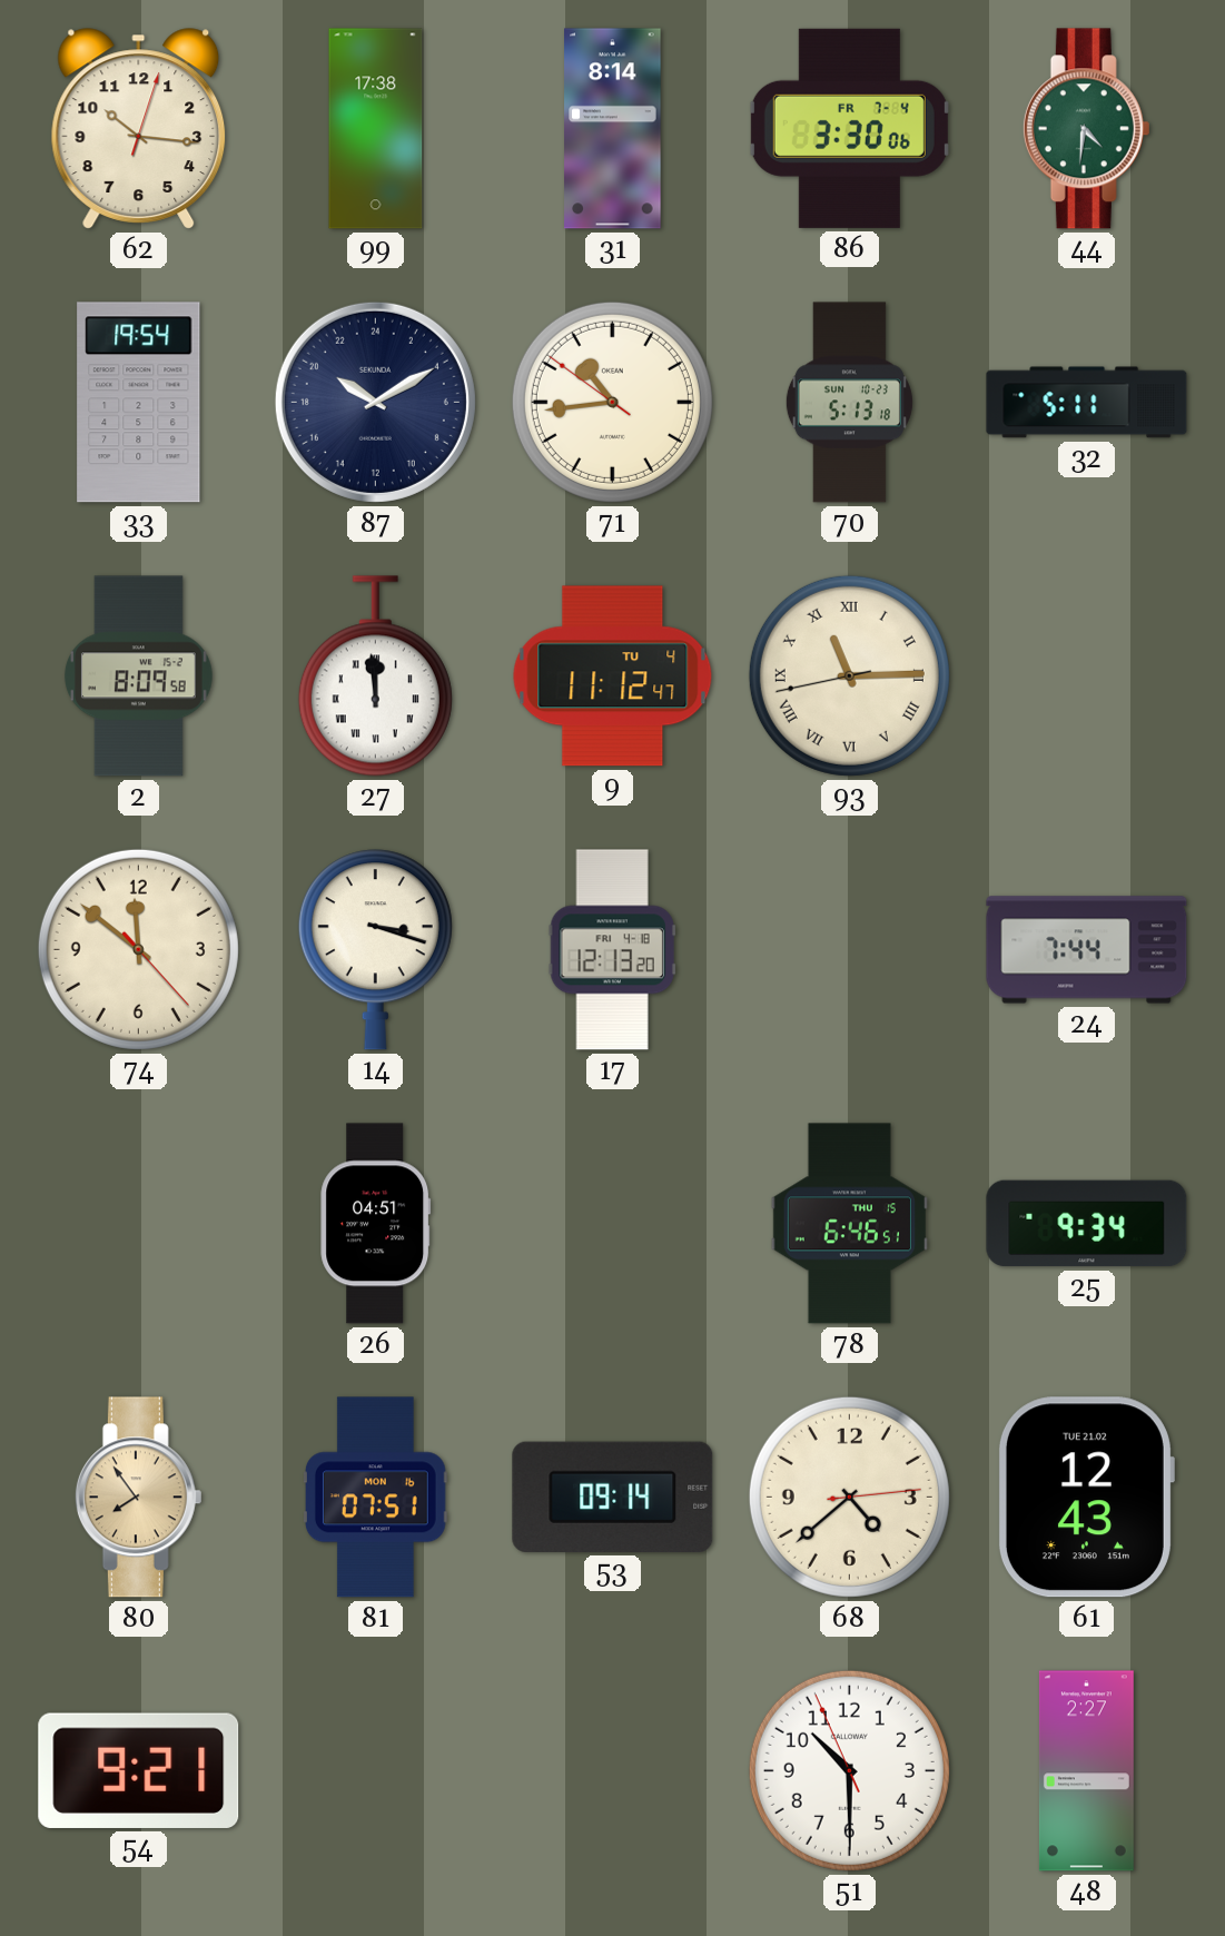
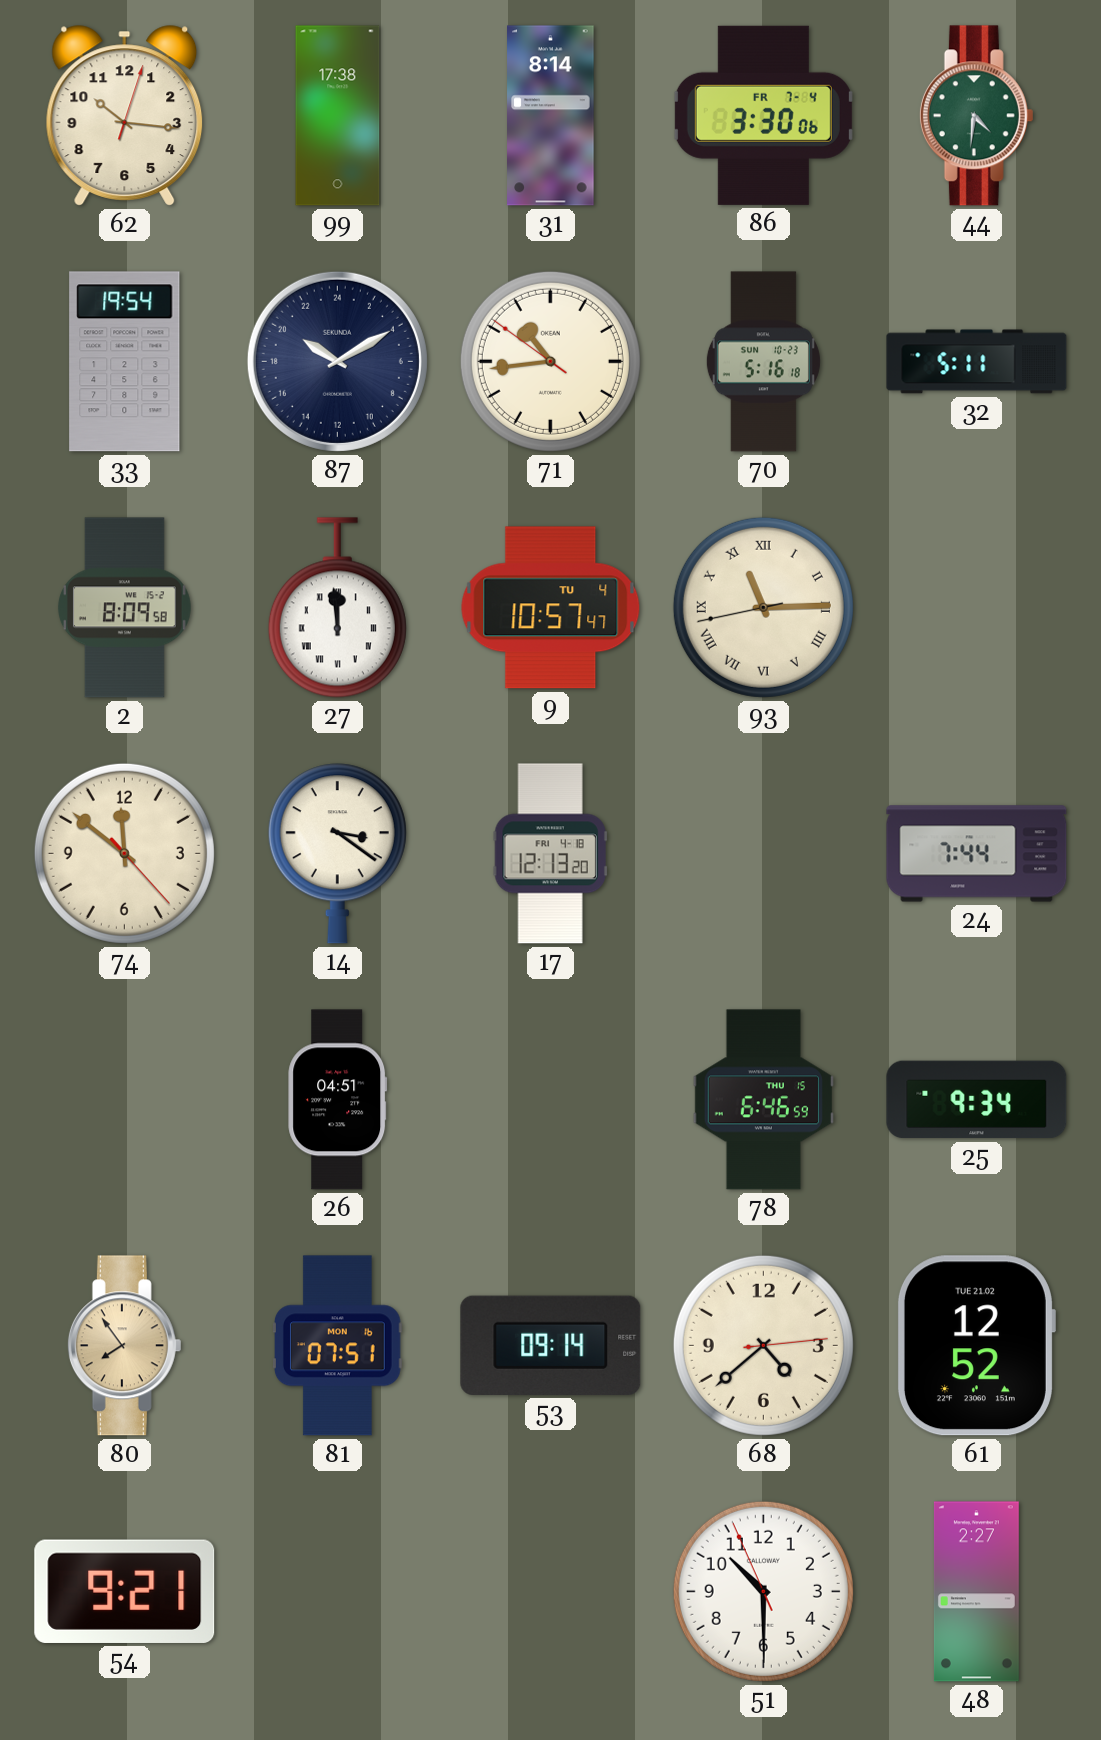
70: 5:13 -> 5:16
9: 11:12 -> 10:57
14: 3:18 -> 3:21
78: 6:46:51 -> 6:46:59
61: 12:43 -> 12:52
